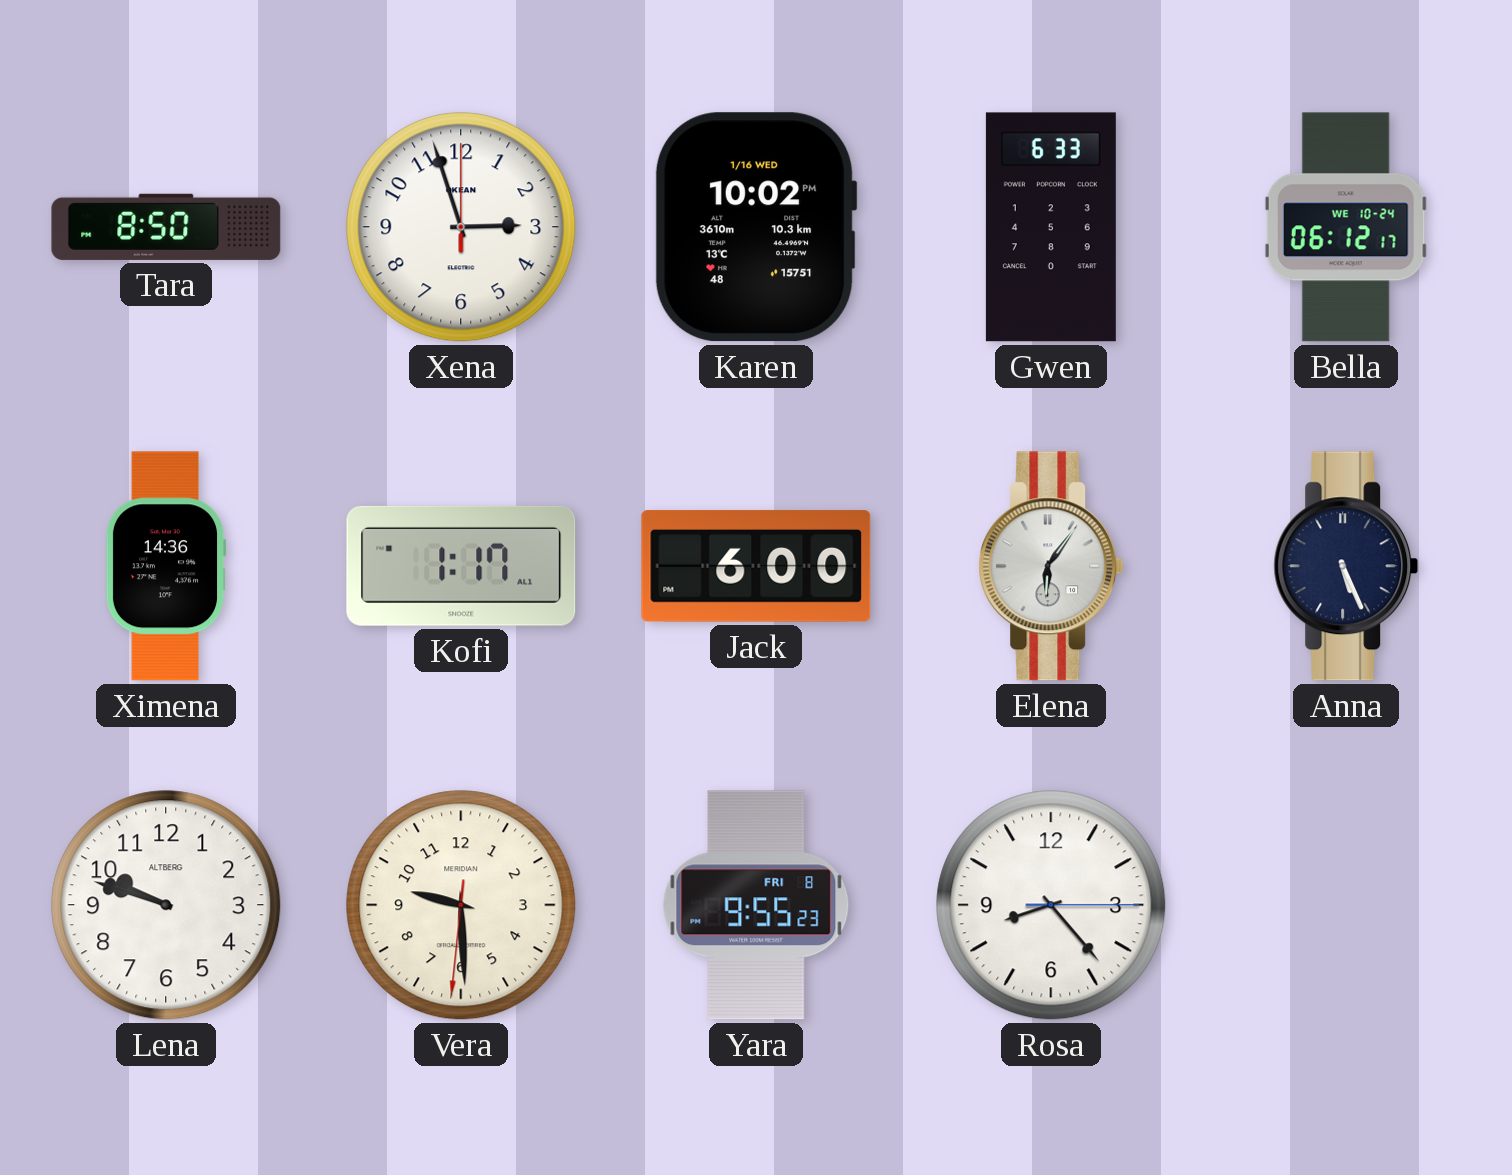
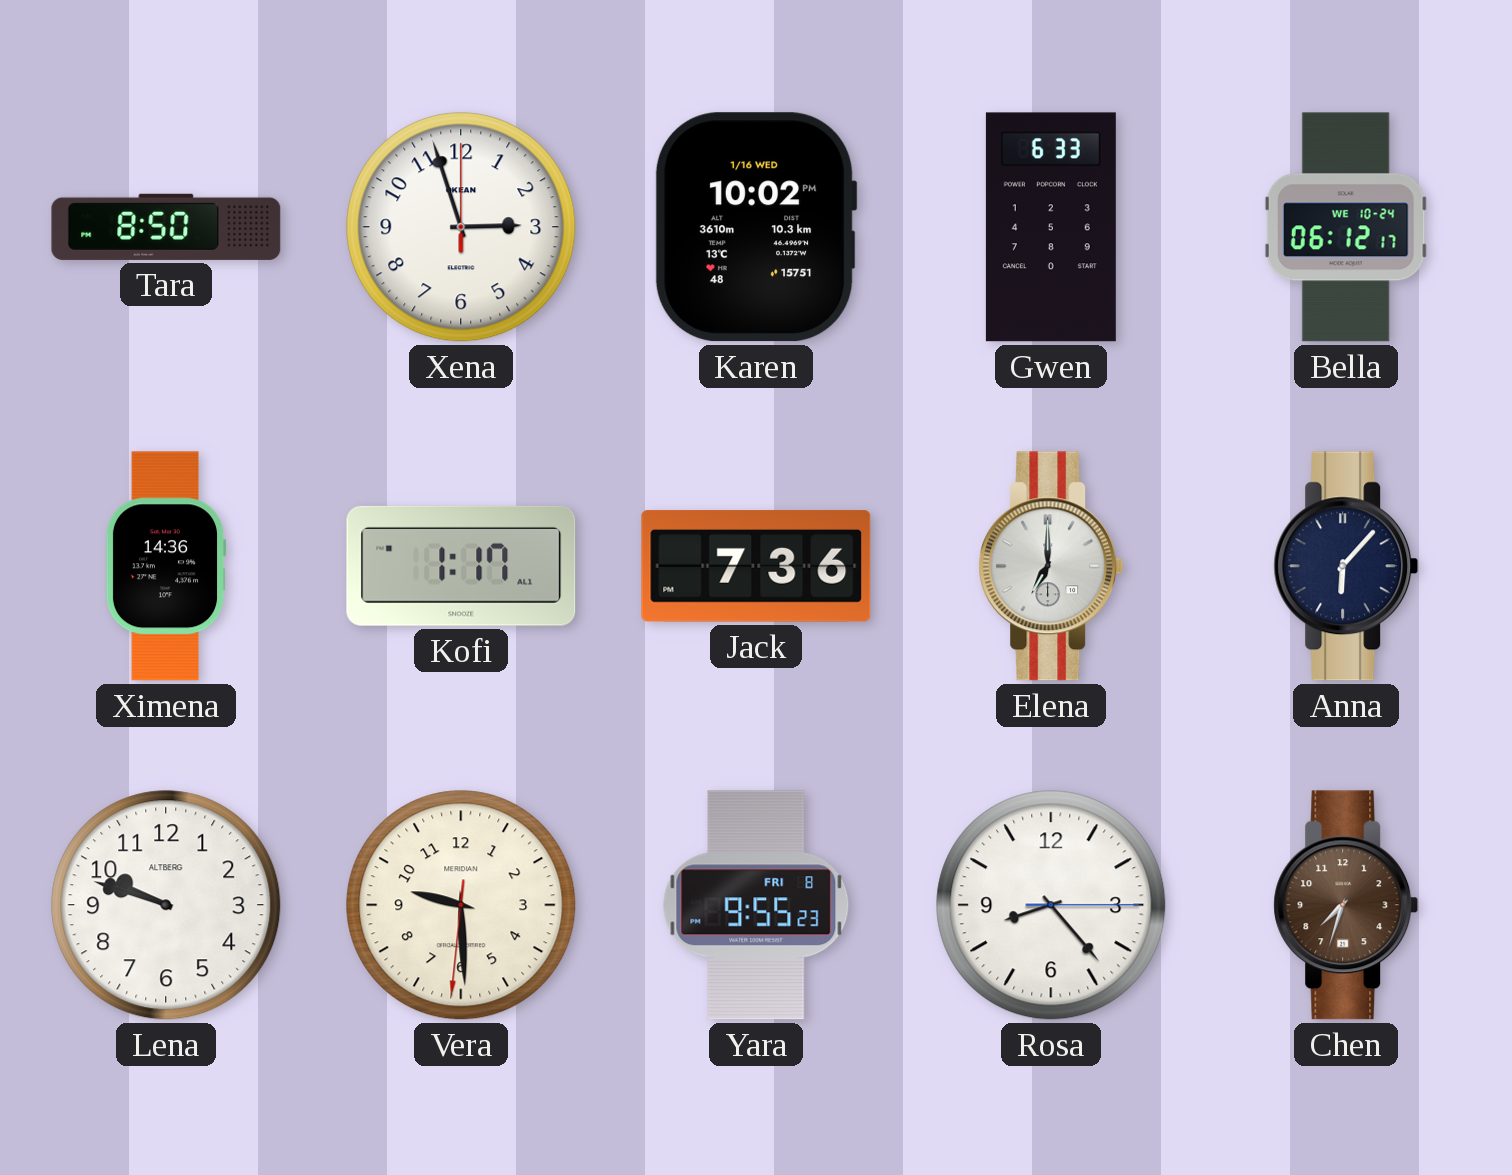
Jack: 6:00 -> 7:36
Elena: 6:06 -> 7:00
Anna: 5:26 -> 6:07
Chen: none -> 7:33
